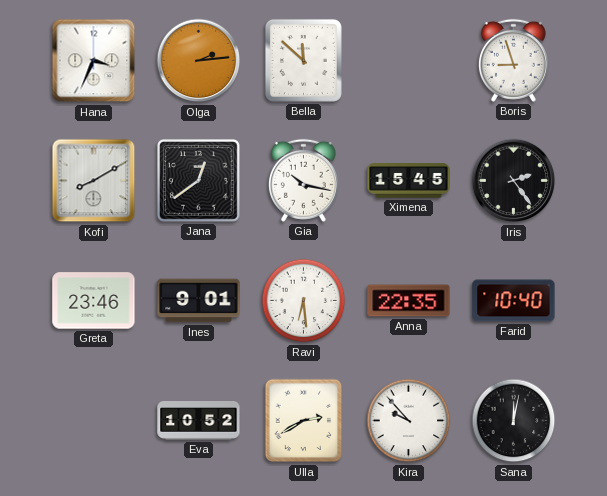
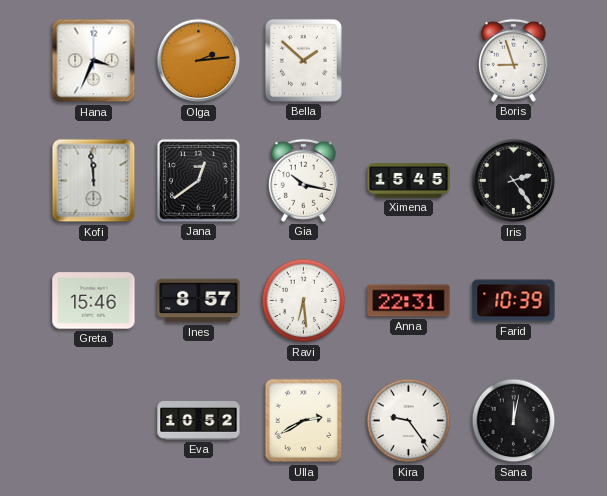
Bella: 11:52 -> 1:52
Kofi: 8:10 -> 11:59
Greta: 23:46 -> 15:46
Ines: 9:01 -> 8:57
Anna: 22:35 -> 22:31
Farid: 10:40 -> 10:39
Kira: 9:53 -> 9:24
